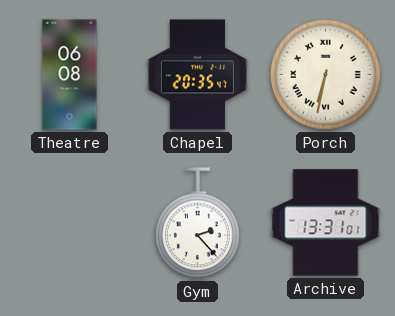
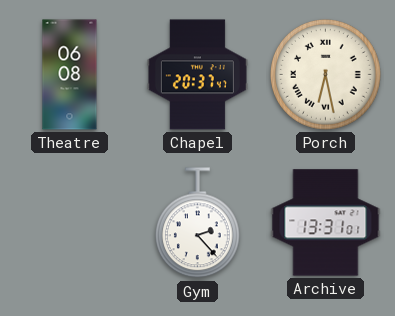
Chapel: 20:35 -> 20:37
Porch: 6:32 -> 6:28
